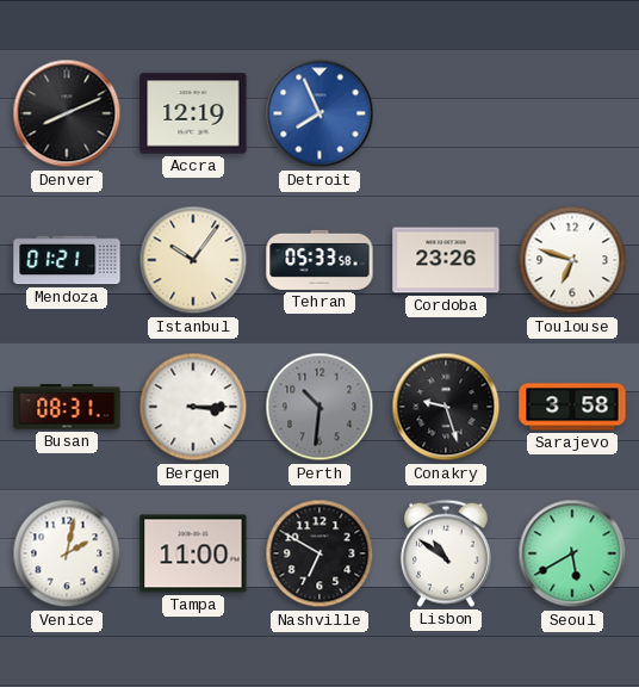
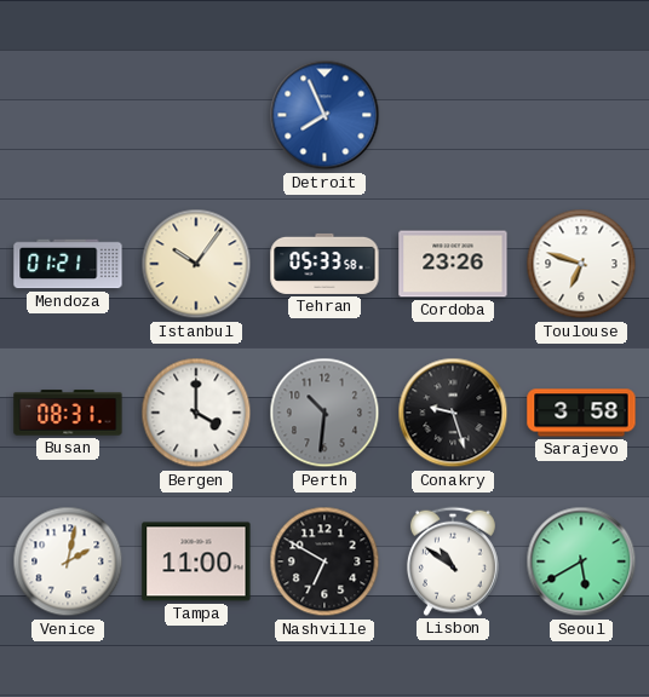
Denver: 8:11 -> none
Accra: 12:19 -> none
Bergen: 3:15 -> 4:00
